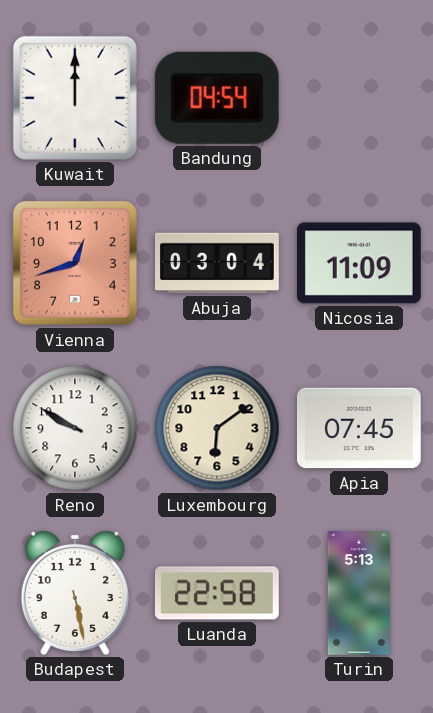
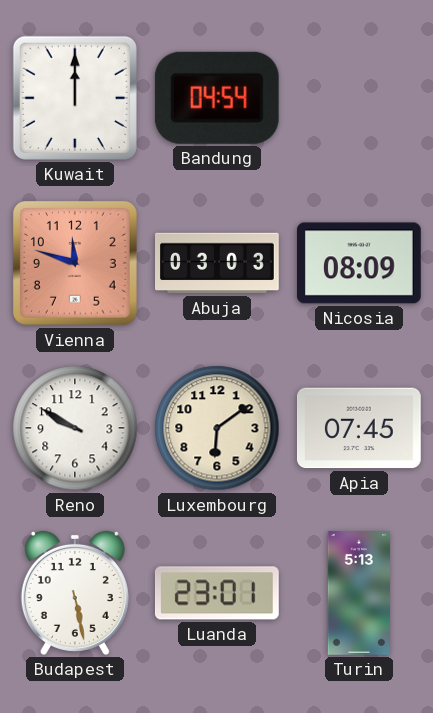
Vienna: 12:42 -> 11:48
Abuja: 03:04 -> 03:03
Nicosia: 11:09 -> 08:09
Luanda: 22:58 -> 23:01
